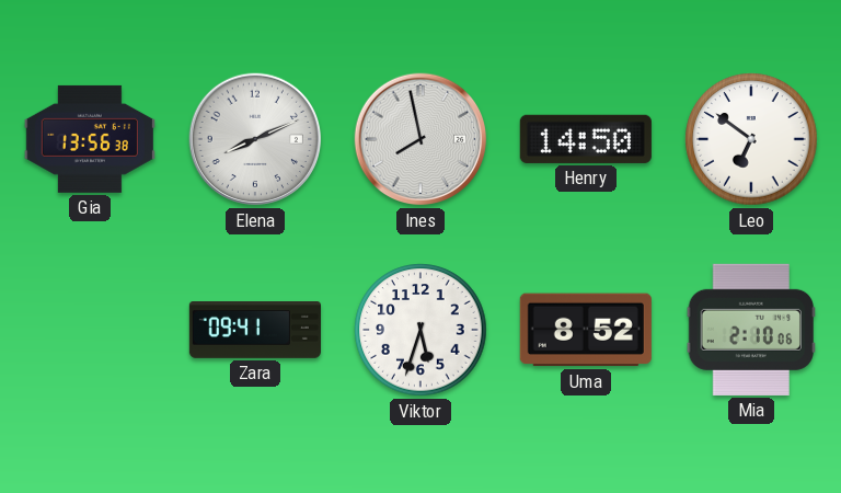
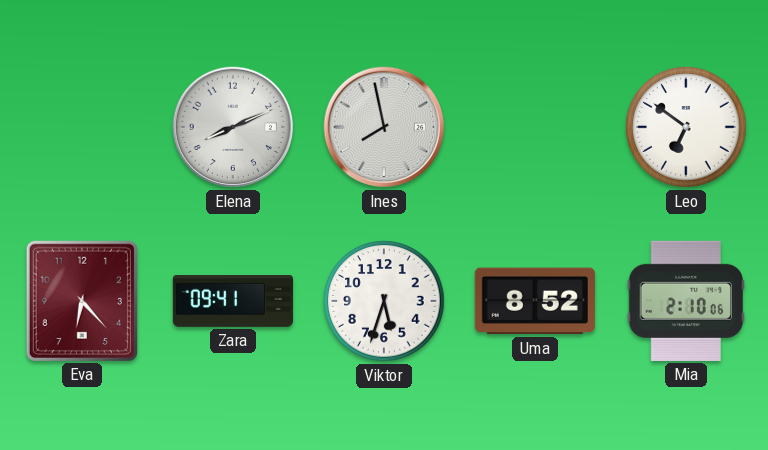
Gia: 13:56 -> none
Henry: 14:50 -> none
Eva: none -> 6:23
